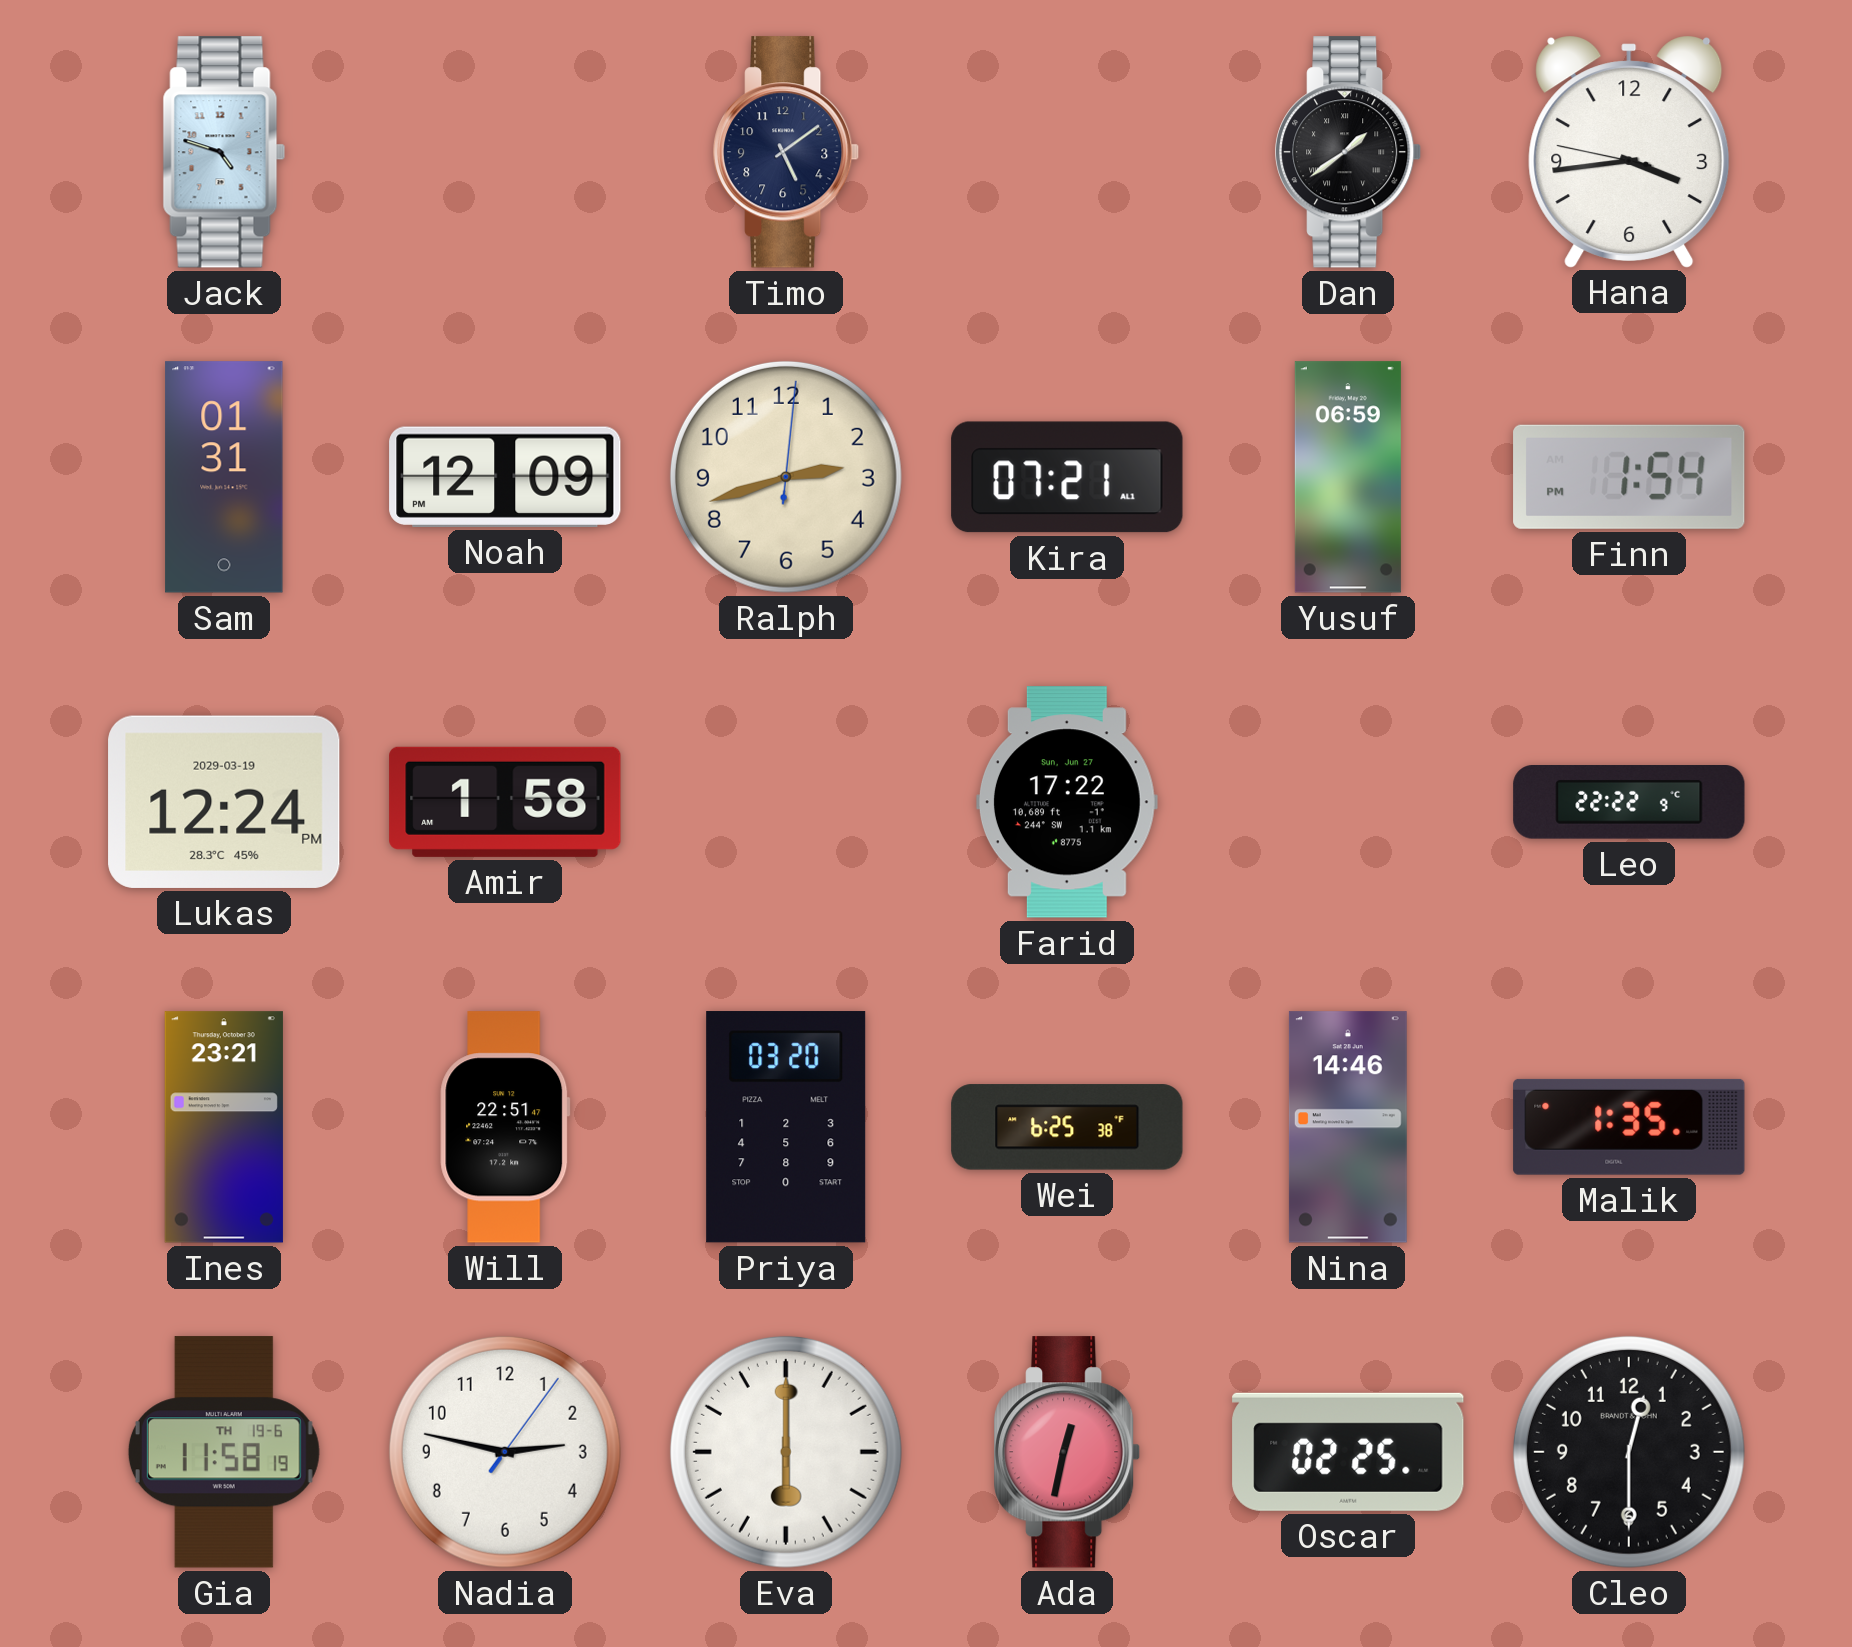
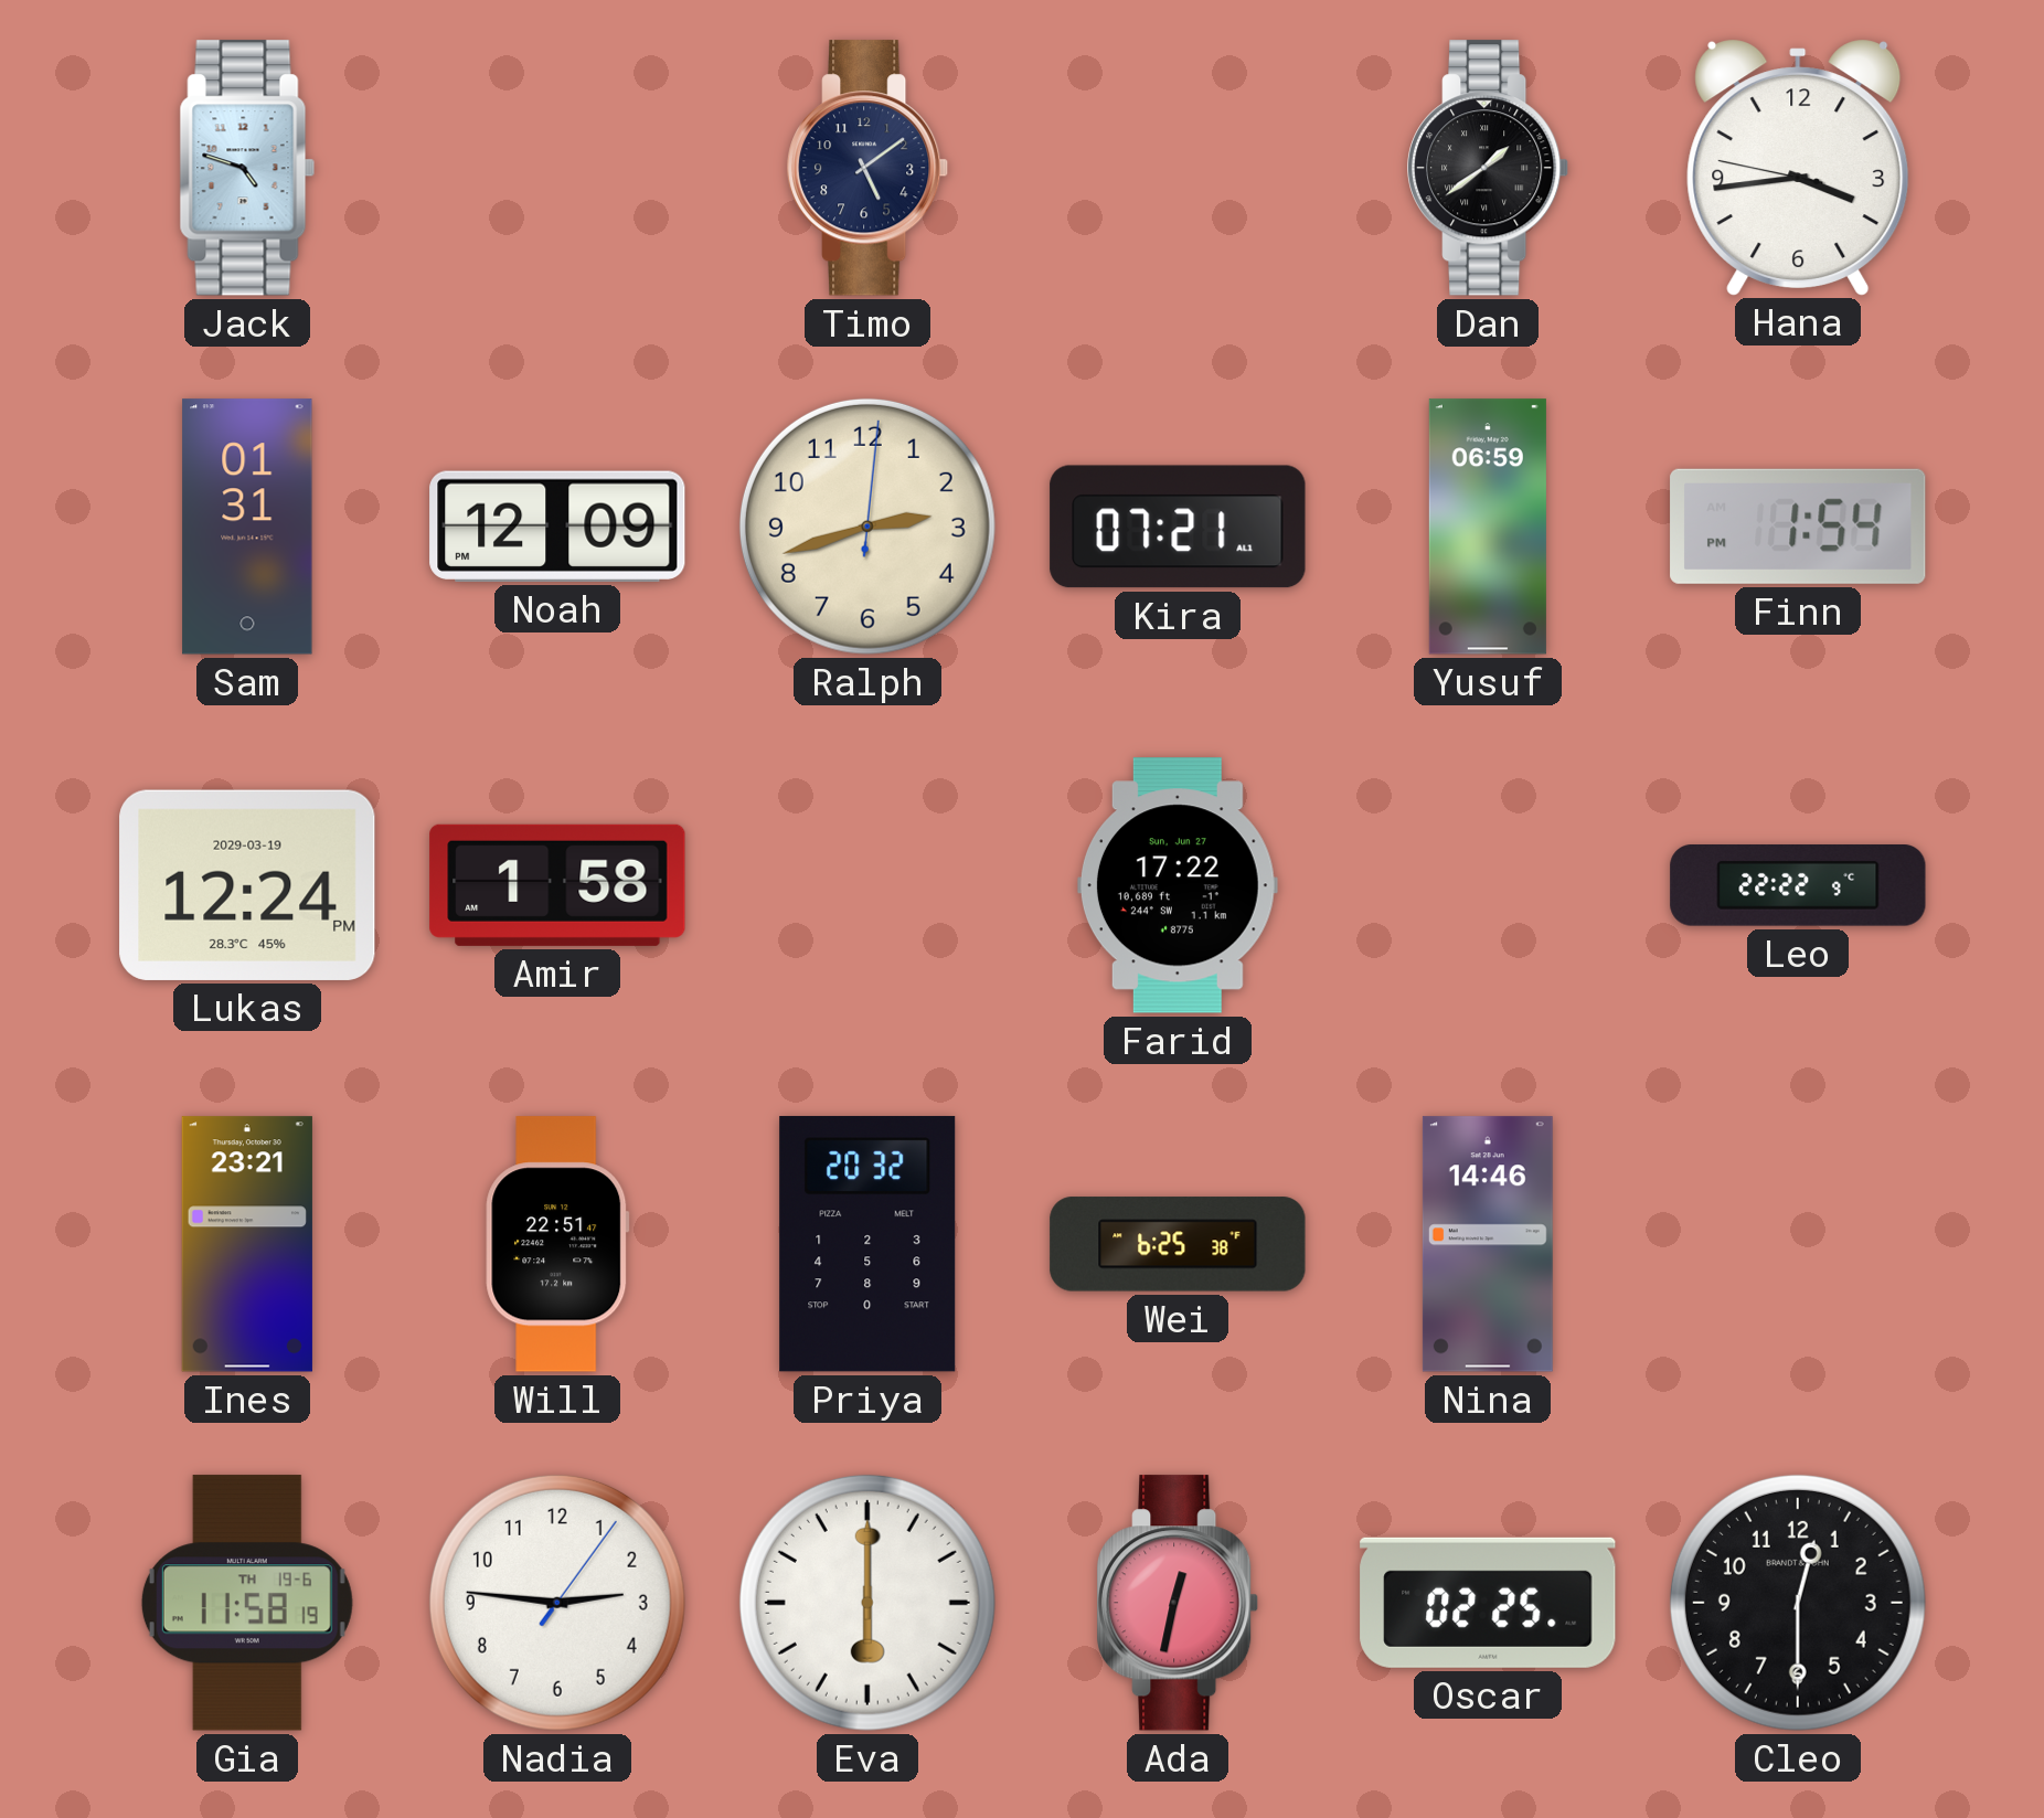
Priya: 03:20 -> 20:32
Malik: 1:35 -> none
Nadia: 2:47 -> 2:46
